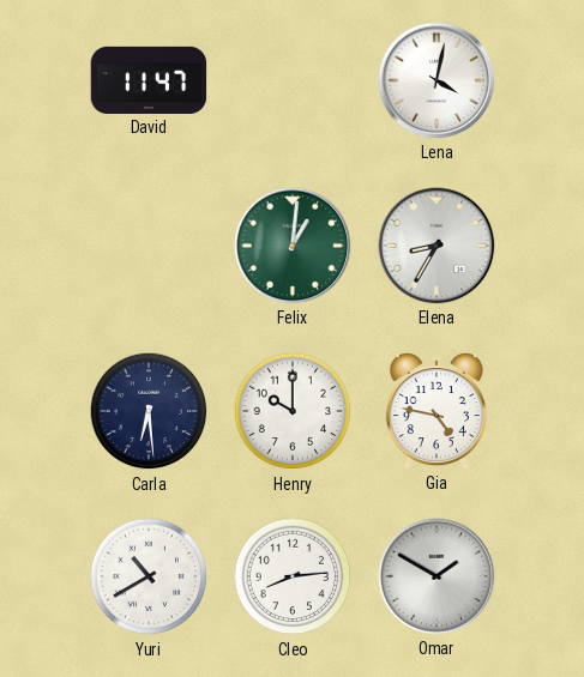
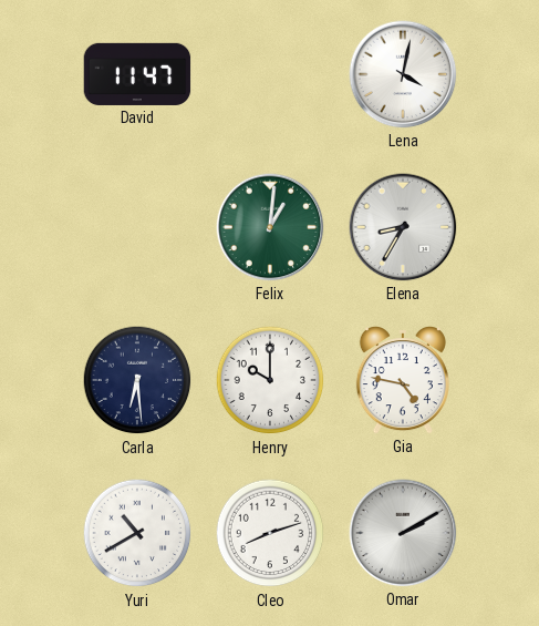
Cleo: 8:14 -> 8:12
Omar: 1:50 -> 2:10
